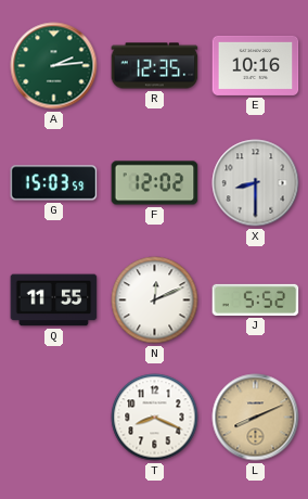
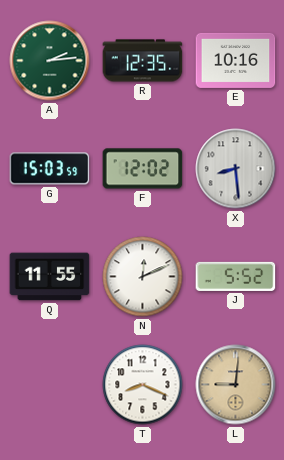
X: 8:30 -> 8:29
L: 8:11 -> 9:01
